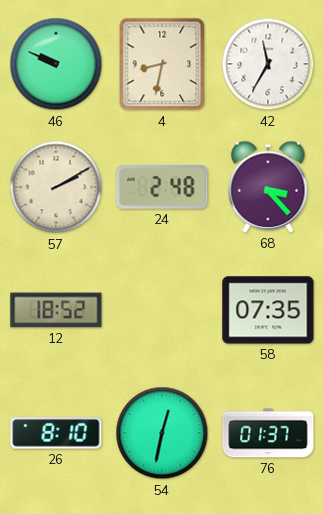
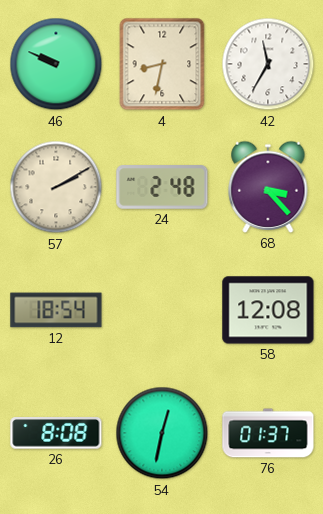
12: 18:52 -> 18:54
58: 07:35 -> 12:08
26: 8:10 -> 8:08
